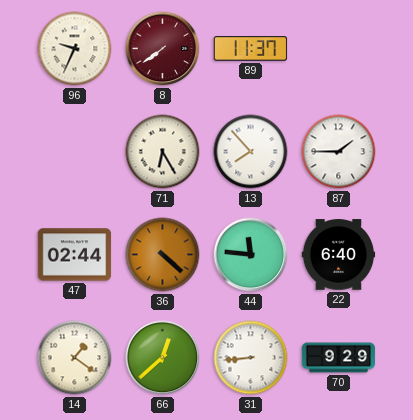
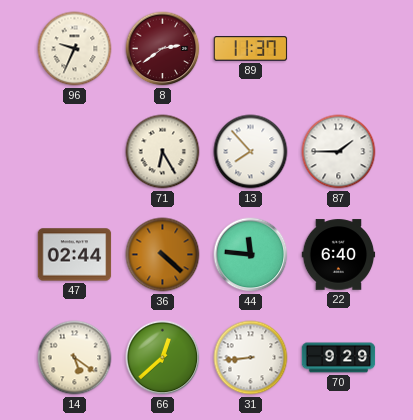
8: 7:39 -> 2:39
14: 1:21 -> 5:21
